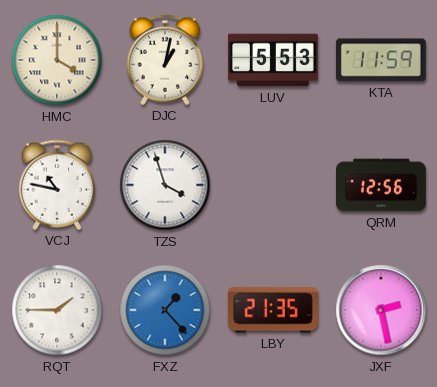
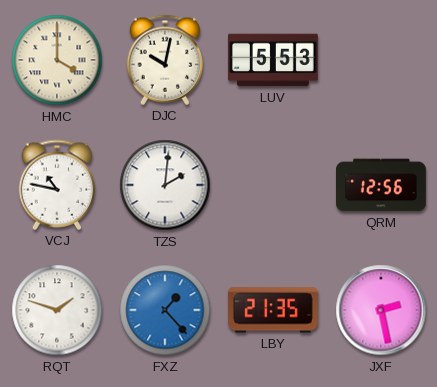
DJC: 1:02 -> 10:02
KTA: 11:59 -> none
TZS: 3:57 -> 2:01
RQT: 1:45 -> 1:48
